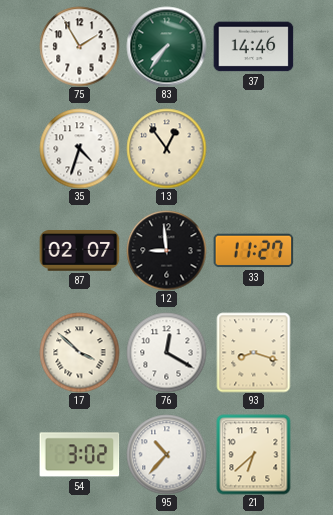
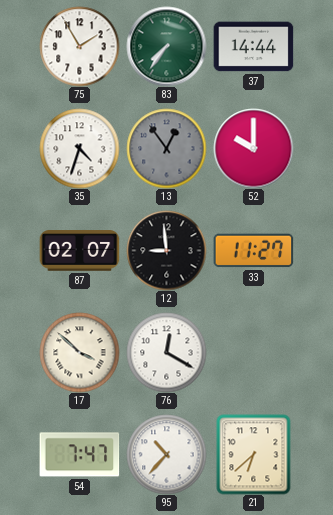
37: 14:46 -> 14:44
13 dial: cream -> grey
52: none -> 10:00
93: 8:18 -> none
54: 3:02 -> 7:47
